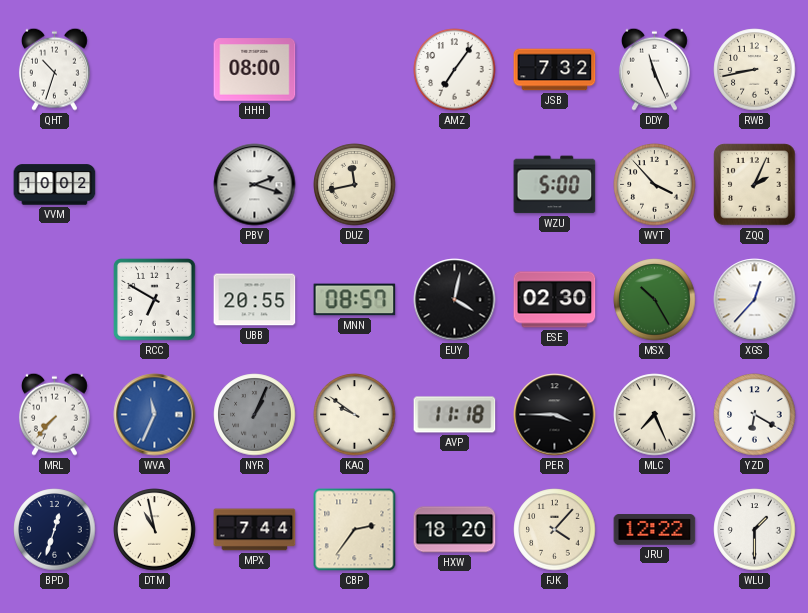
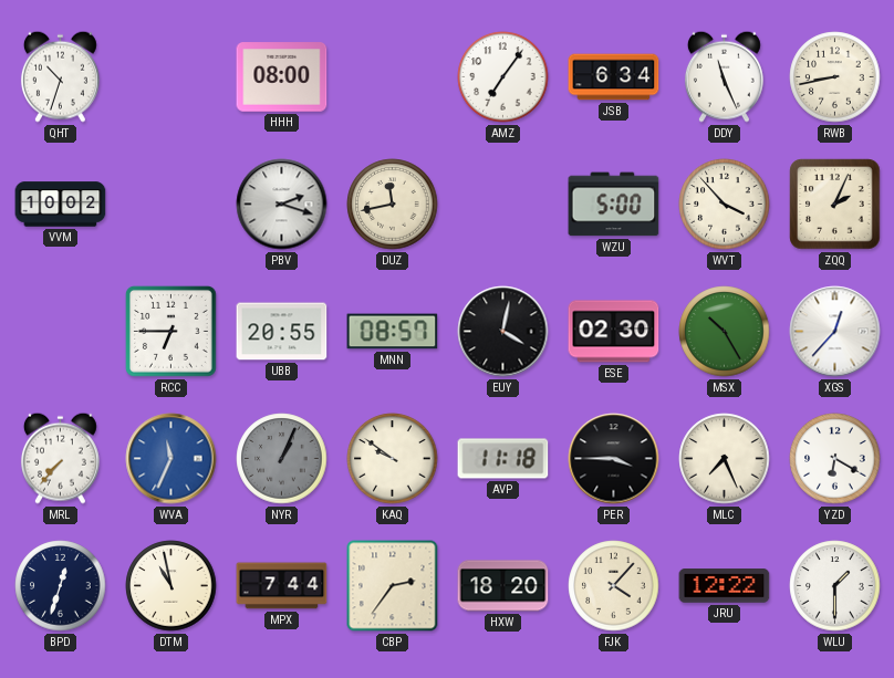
JSB: 7:32 -> 6:34
RCC: 6:50 -> 6:45
